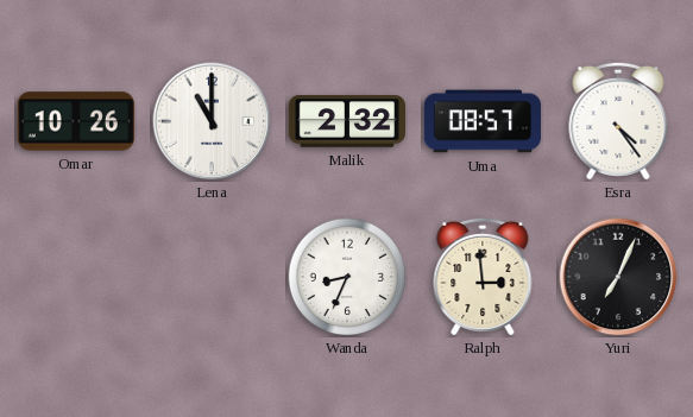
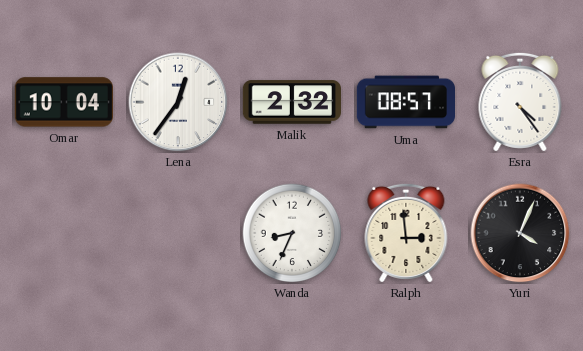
Omar: 10:26 -> 10:04
Lena: 11:00 -> 12:36
Yuri: 7:04 -> 4:04
